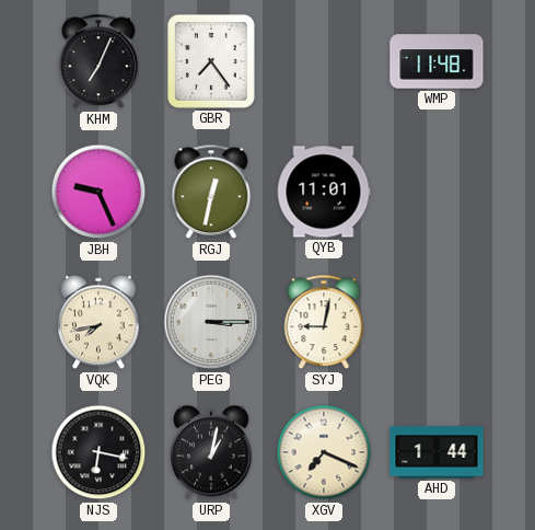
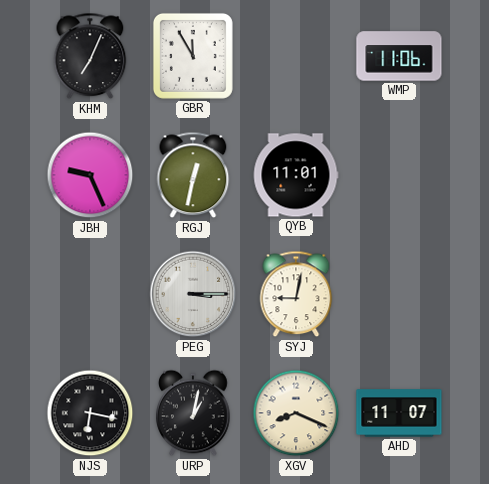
GBR: 7:24 -> 11:55
WMP: 11:48 -> 11:06
VQK: 7:43 -> none
XGV: 7:19 -> 8:19
AHD: 1:44 -> 11:07
